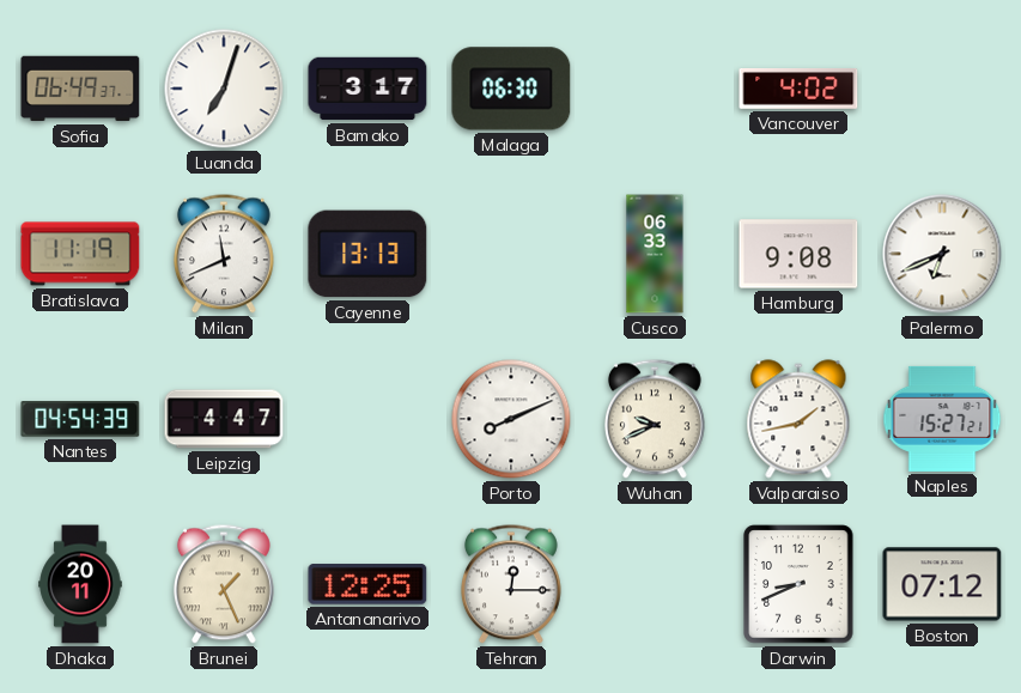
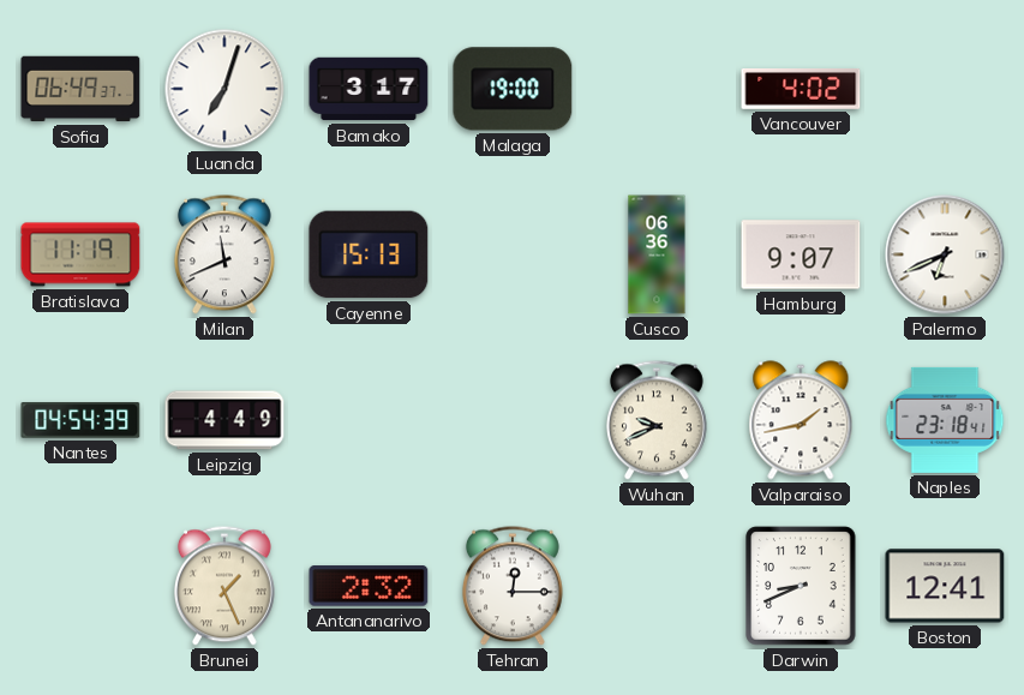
Malaga: 06:30 -> 19:00
Cayenne: 13:13 -> 15:13
Cusco: 06:33 -> 06:36
Hamburg: 9:08 -> 9:07
Leipzig: 4:47 -> 4:49
Porto: 8:11 -> none
Naples: 15:27 -> 23:18
Dhaka: 20:11 -> none
Antananarivo: 12:25 -> 2:32
Boston: 07:12 -> 12:41
